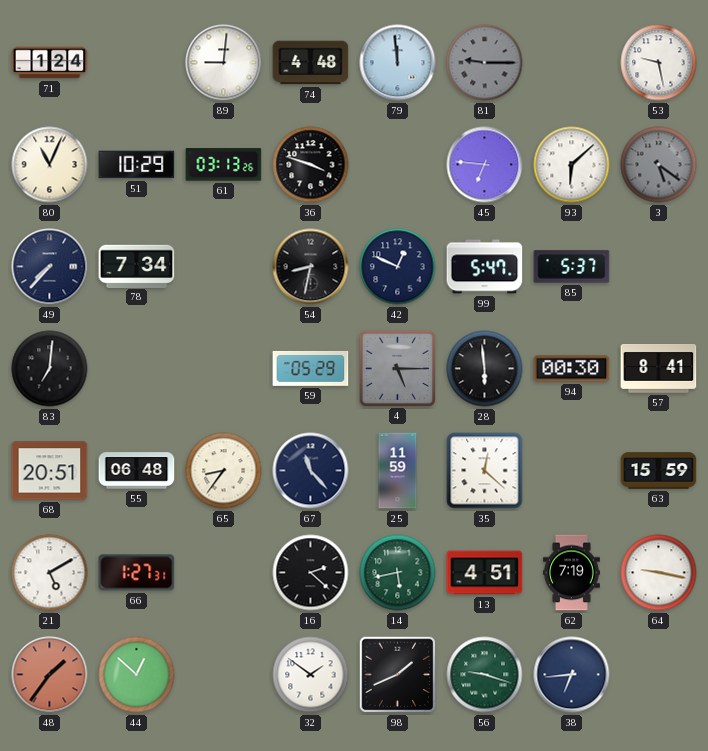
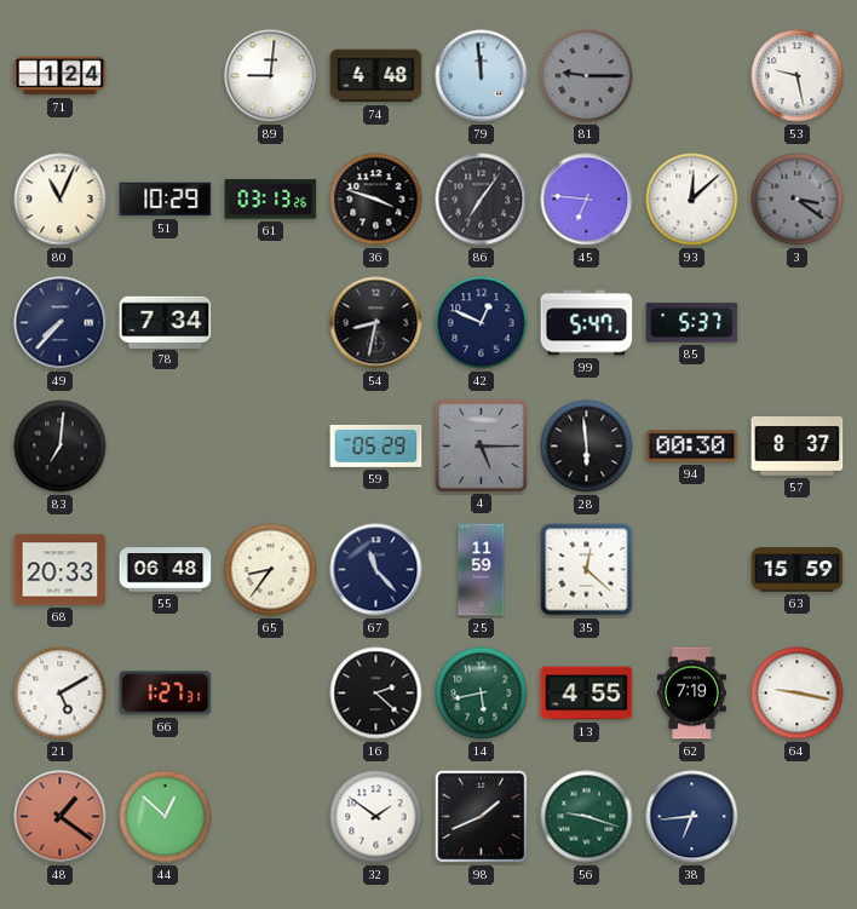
86: none -> 7:06
93: 6:08 -> 12:08
3: 5:21 -> 3:21
57: 8:41 -> 8:37
68: 20:51 -> 20:33
13: 4:51 -> 4:55
48: 1:36 -> 1:21
